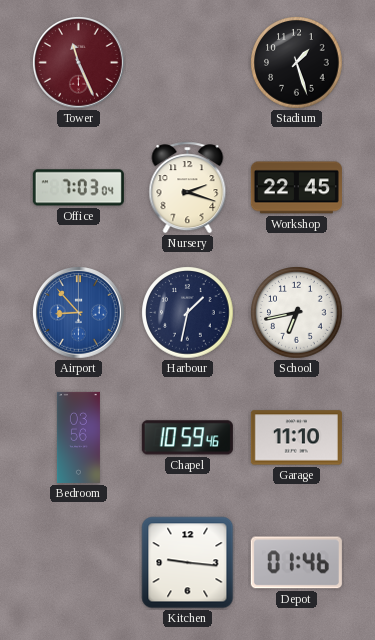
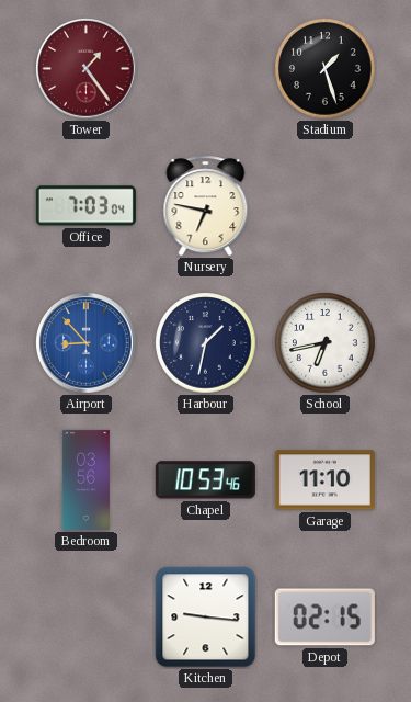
Tower: 11:26 -> 1:24
Nursery: 2:18 -> 6:47
Workshop: 22:45 -> none
Chapel: 10:59 -> 10:53
Depot: 01:46 -> 02:15
